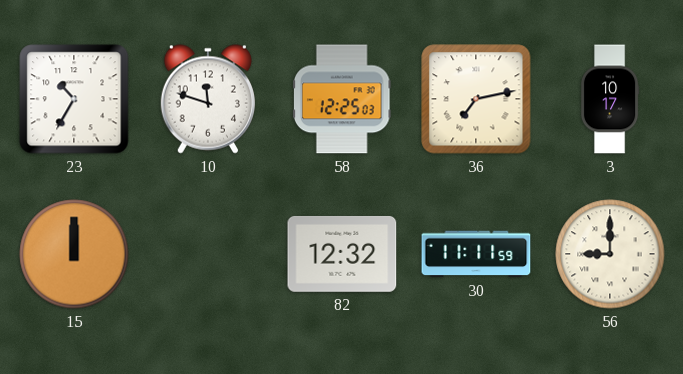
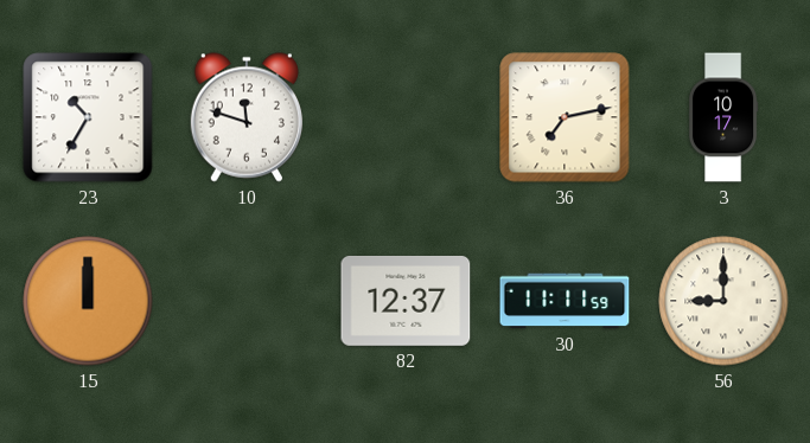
58: 12:25 -> none
82: 12:32 -> 12:37
